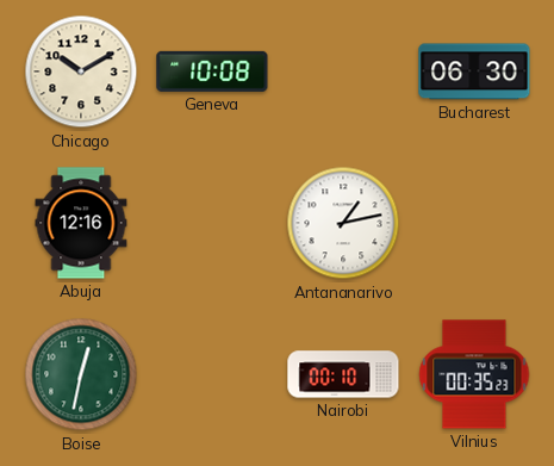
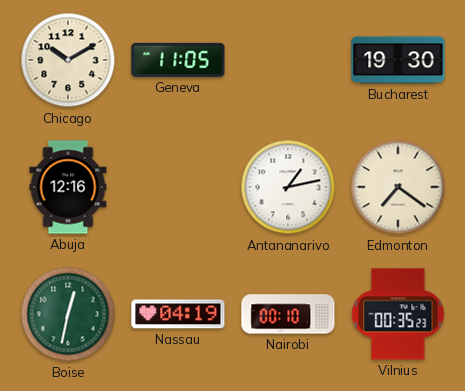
Geneva: 10:08 -> 11:05
Bucharest: 06:30 -> 19:30
Edmonton: none -> 7:21
Nassau: none -> 04:19
